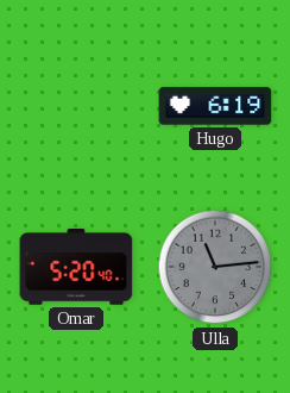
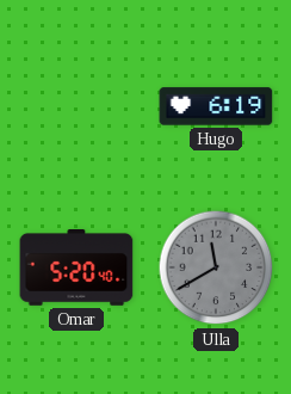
Ulla: 11:14 -> 11:40
